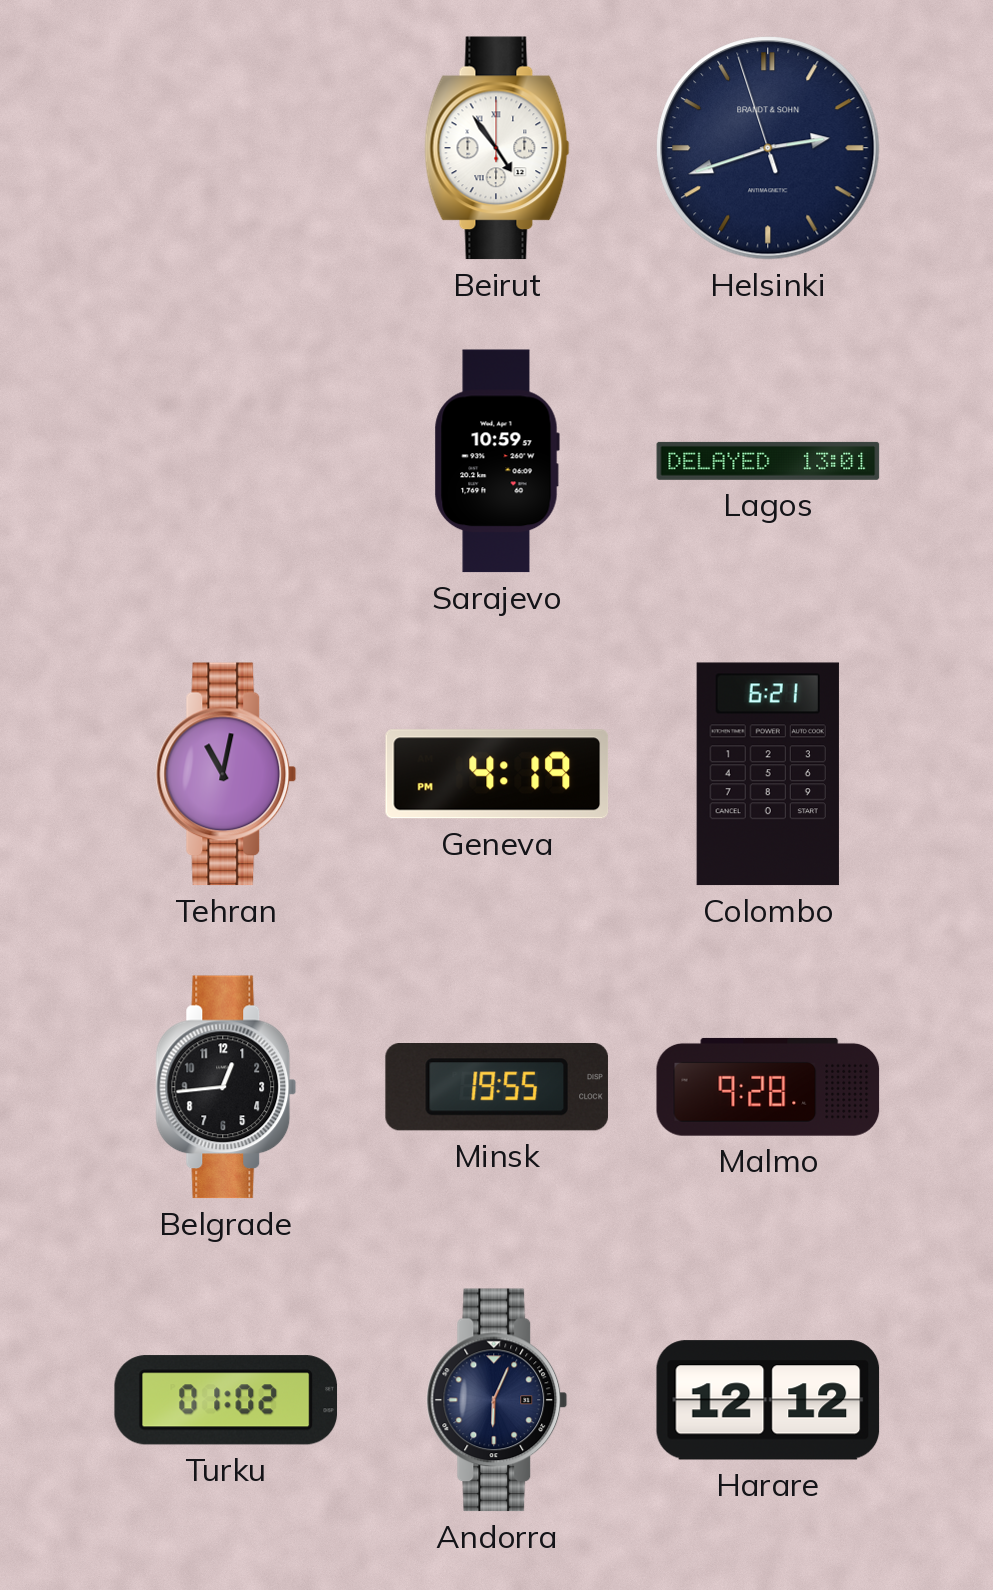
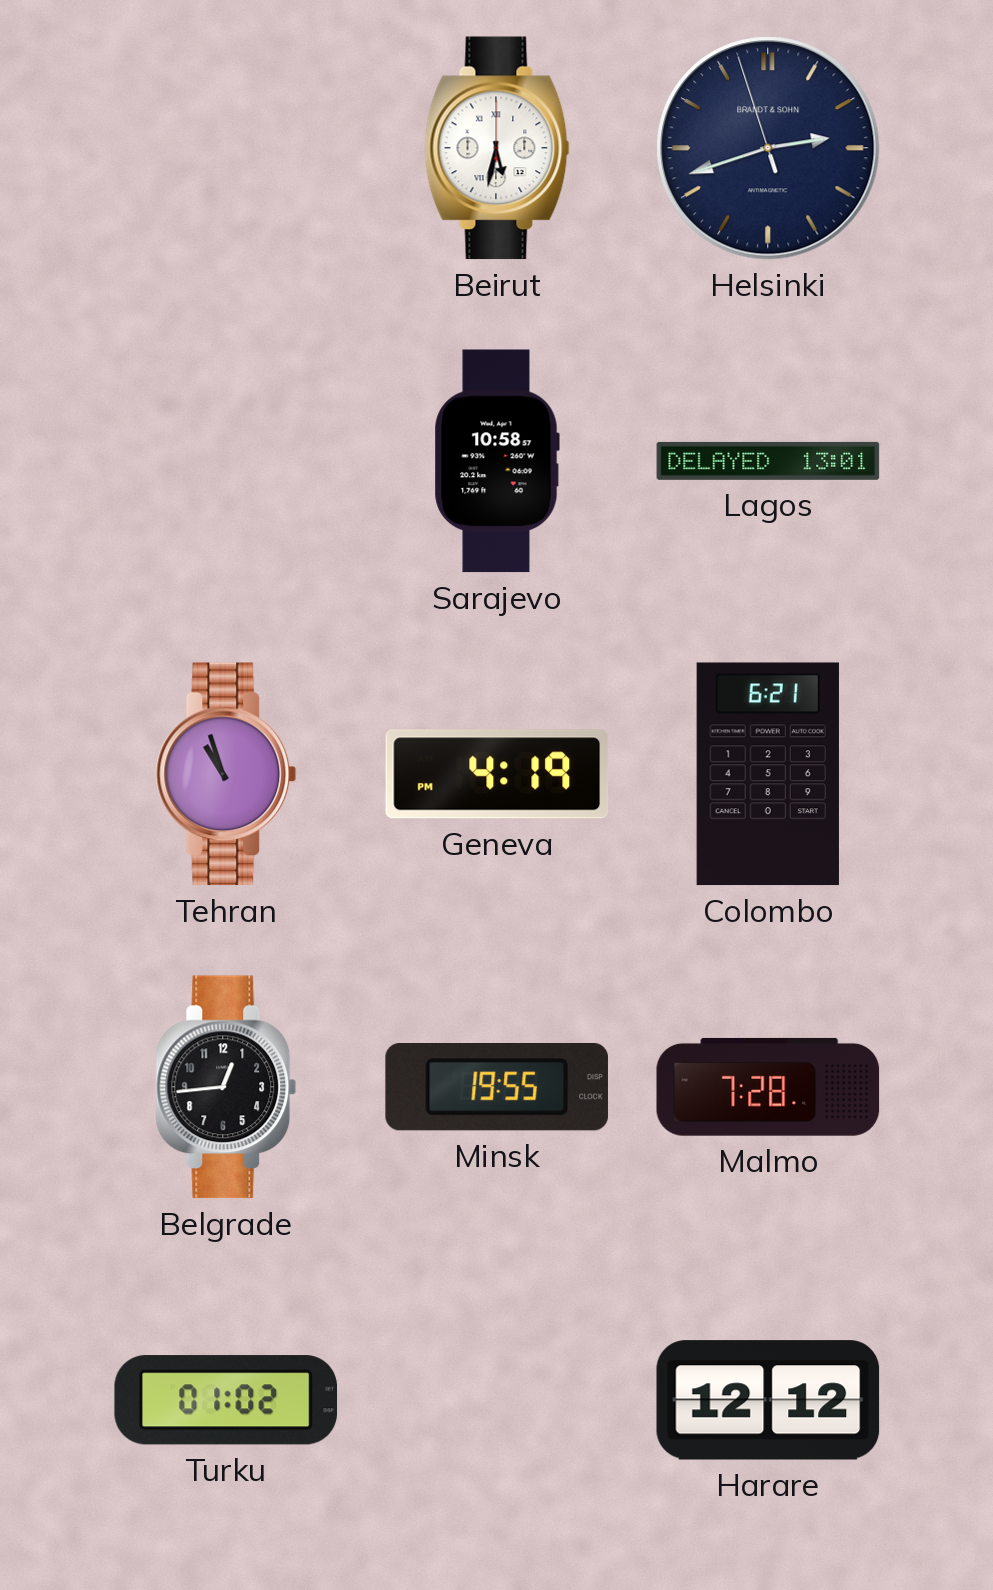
Beirut: 4:54 -> 5:32
Sarajevo: 10:59 -> 10:58
Tehran: 11:02 -> 10:57
Malmo: 9:28 -> 7:28
Andorra: 6:04 -> none
